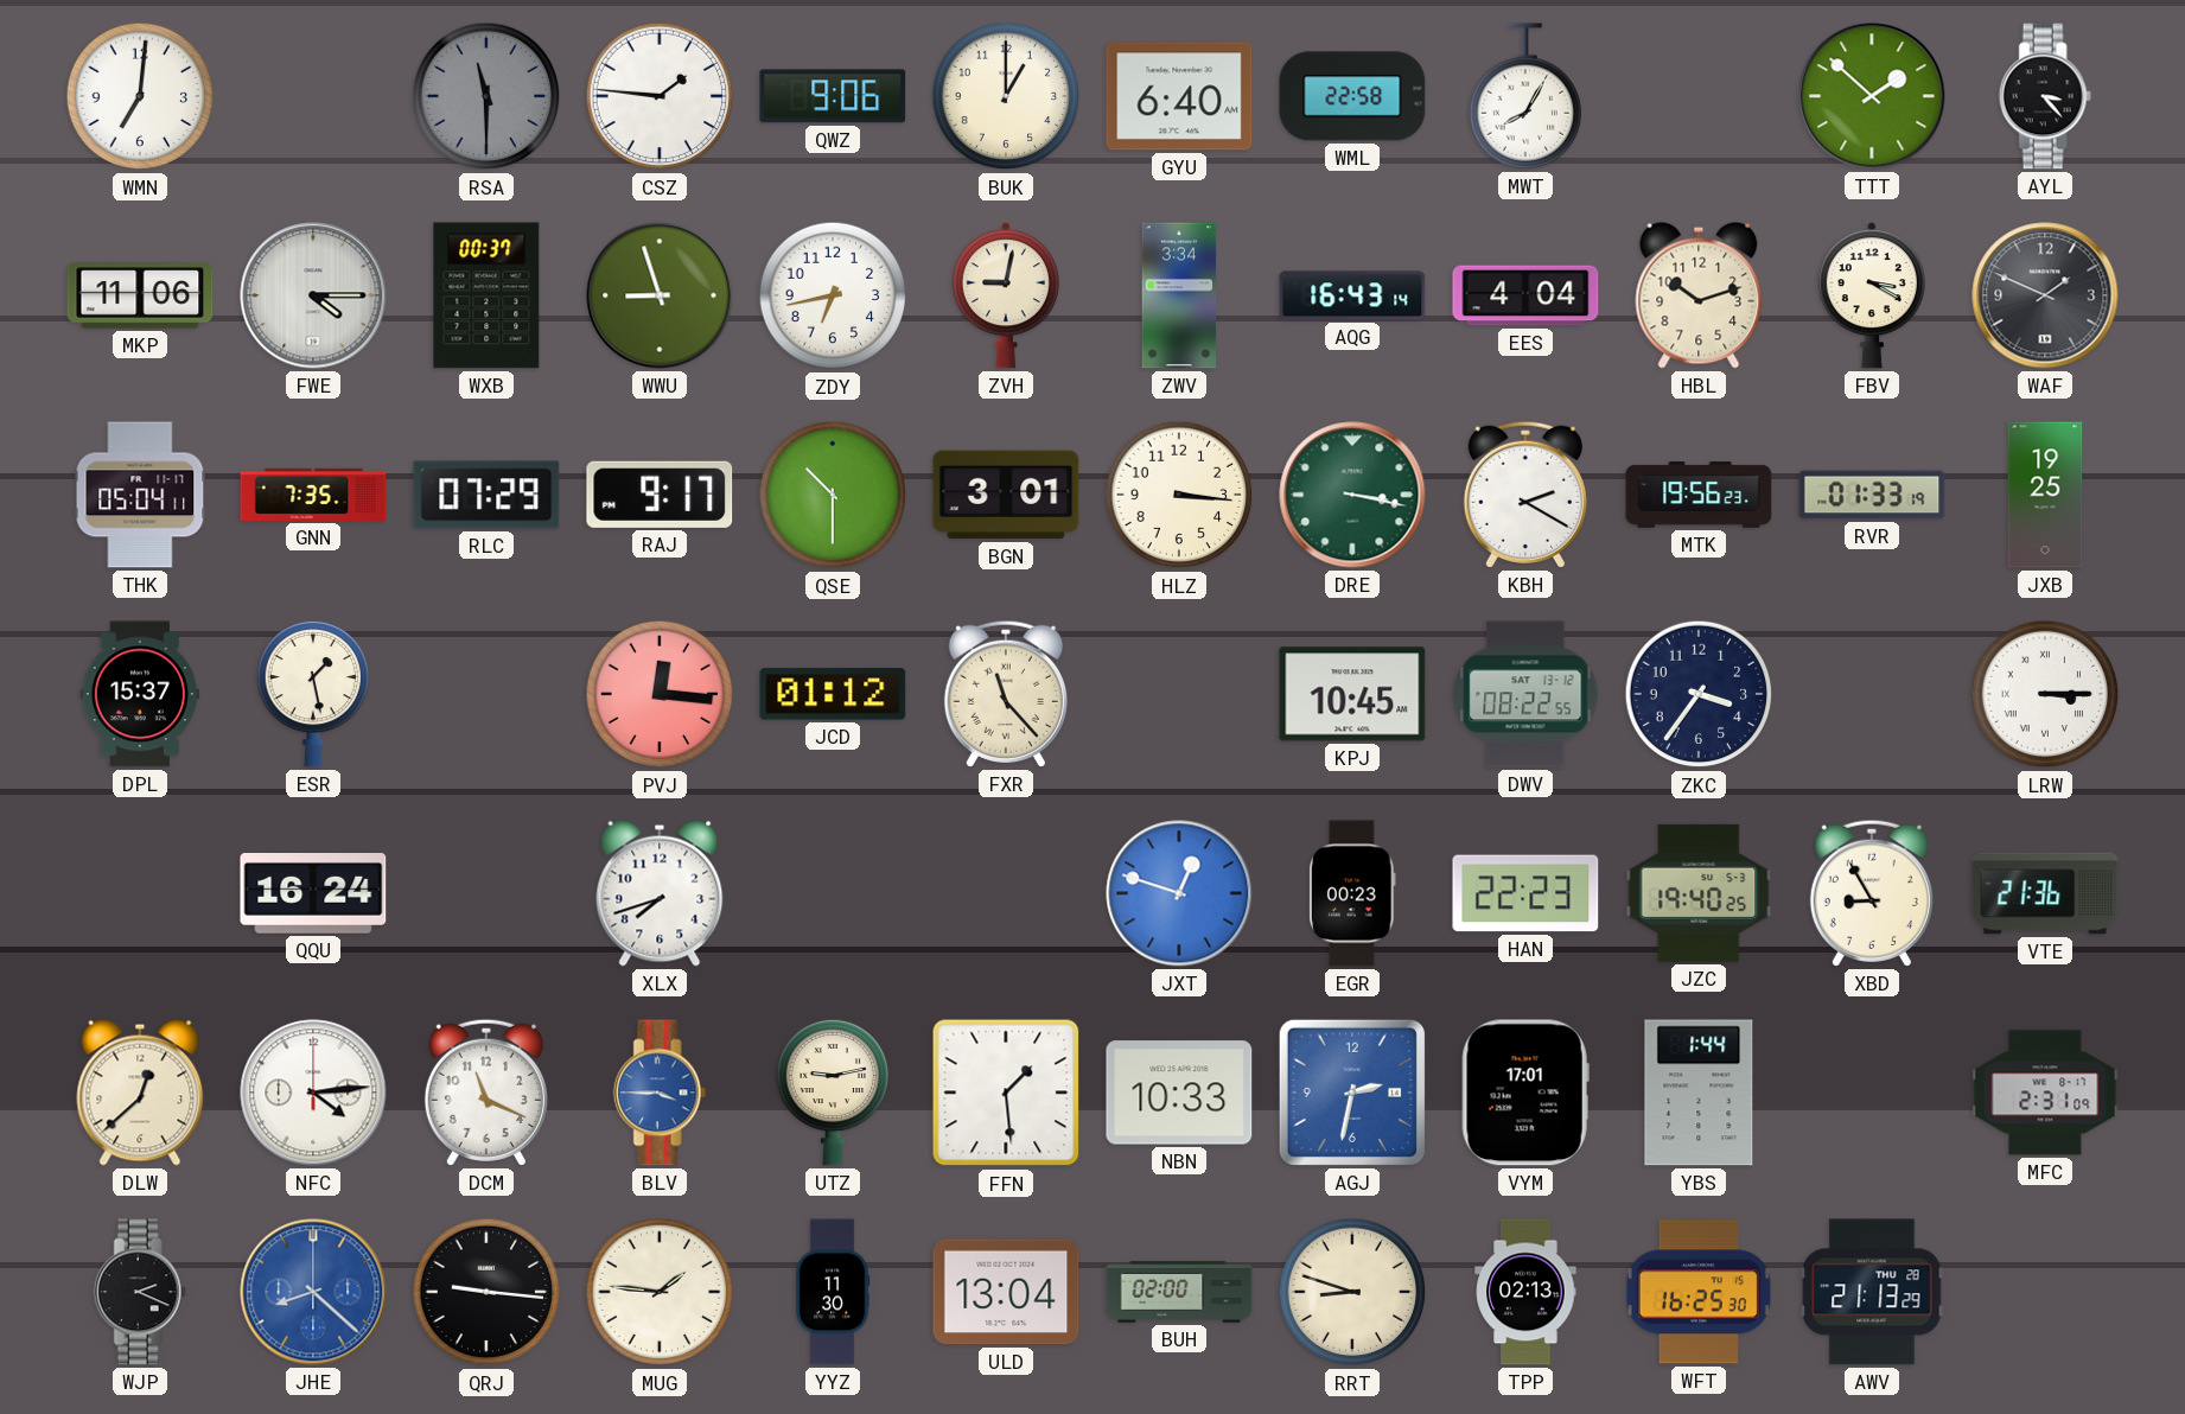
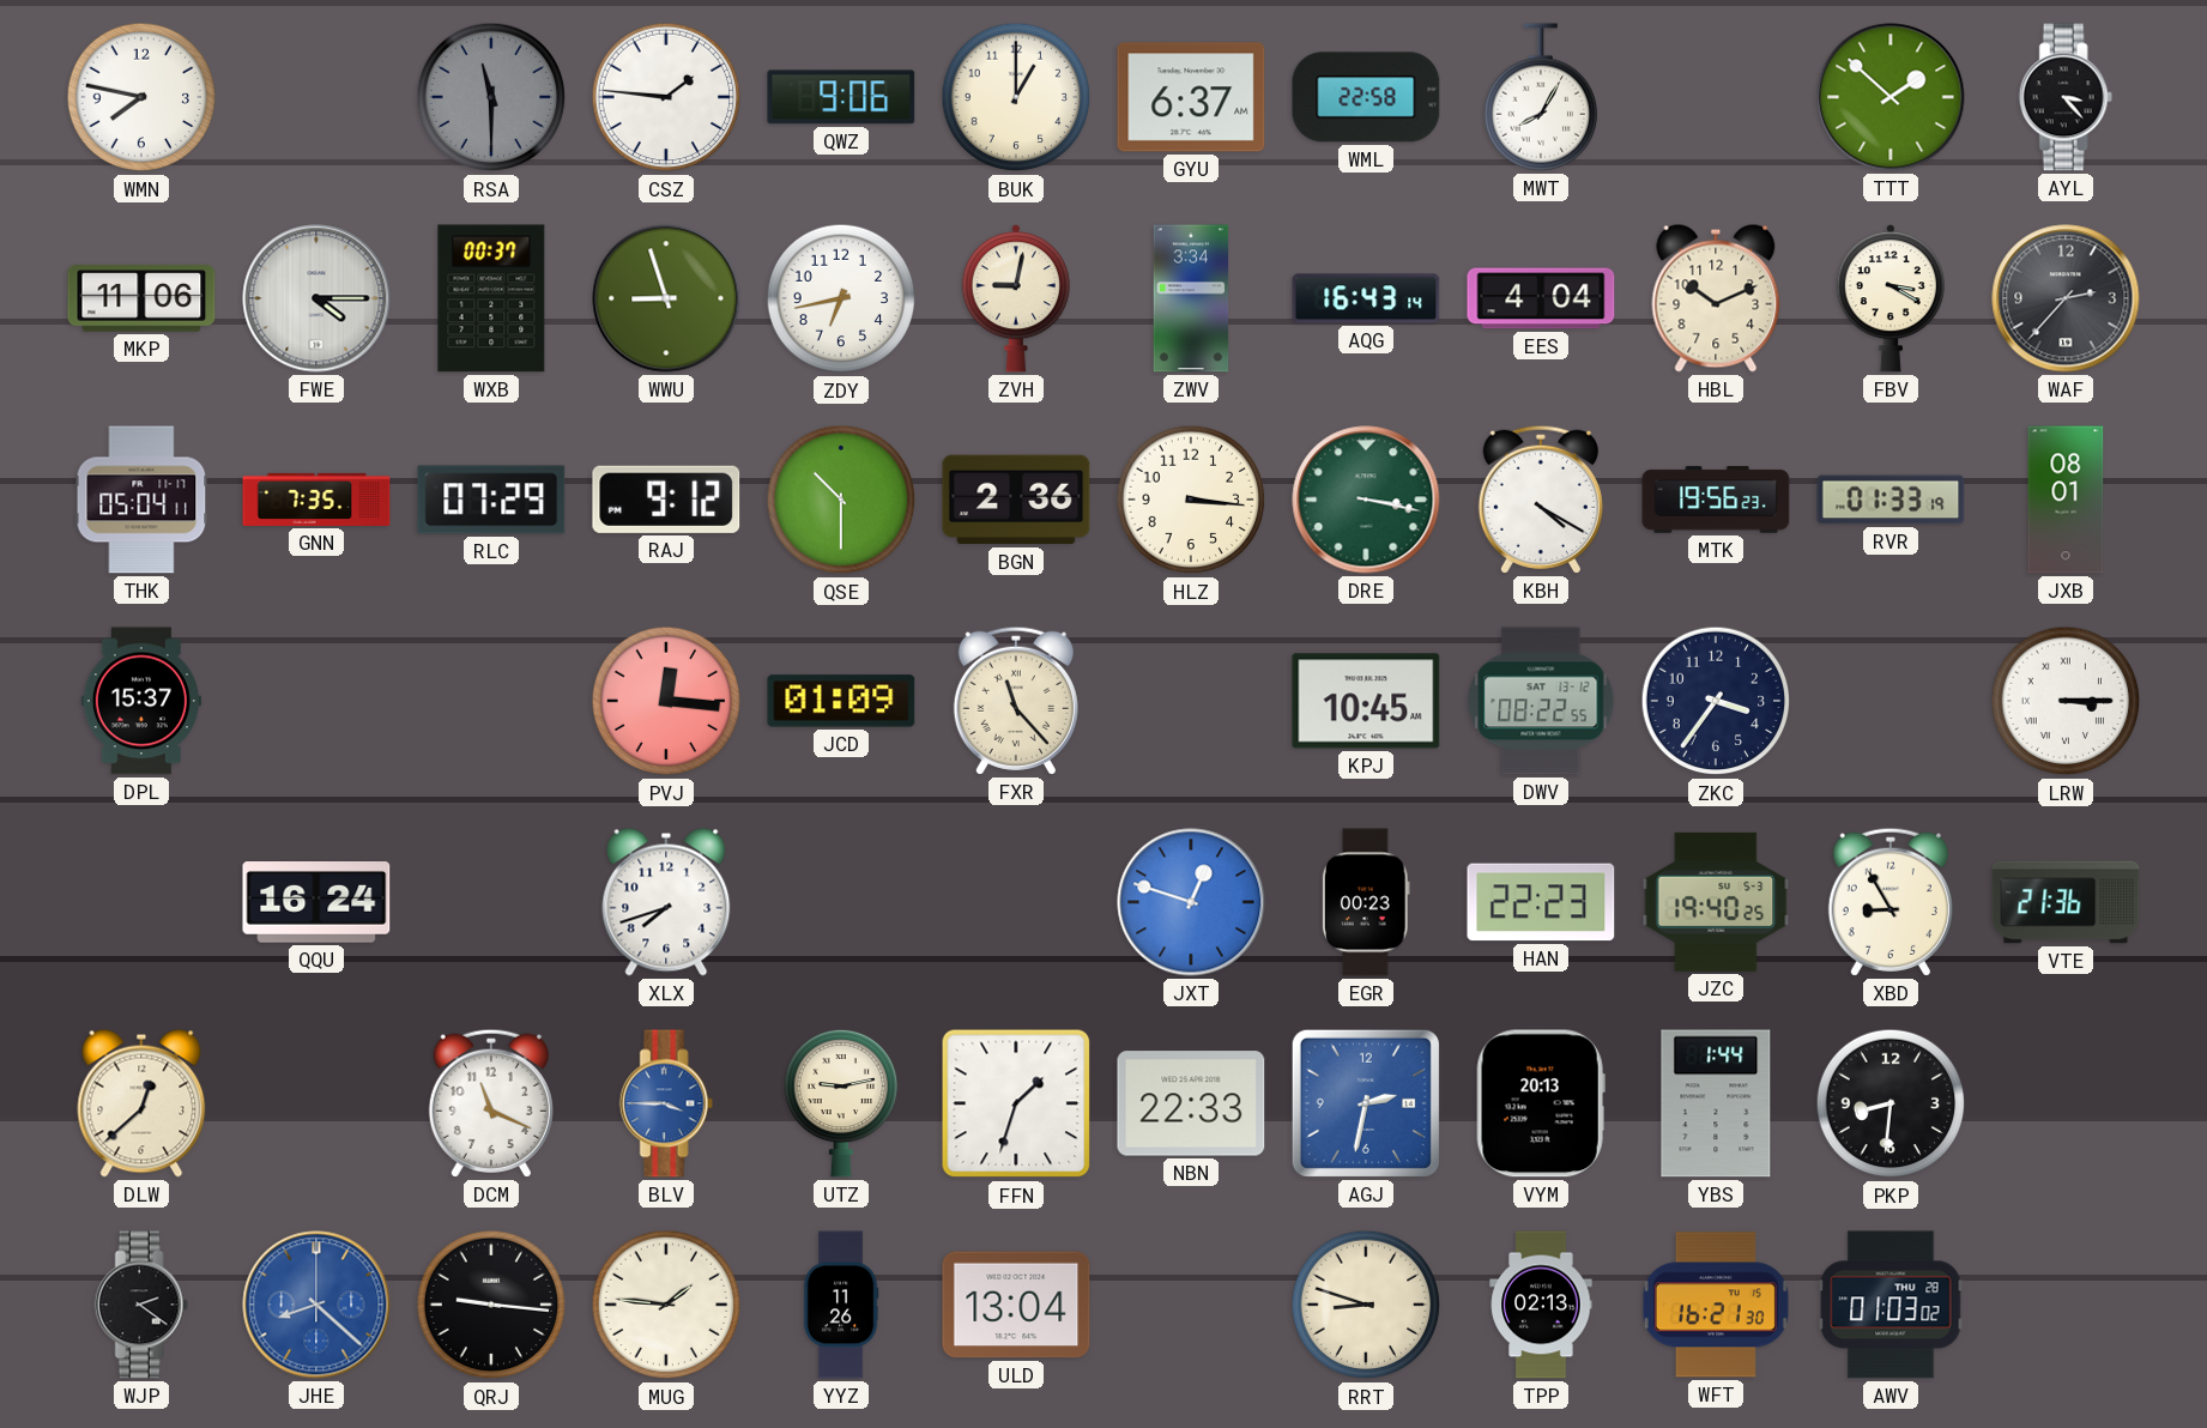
WMN: 7:01 -> 7:47
GYU: 6:40 -> 6:37
HBL: 10:12 -> 10:11
WAF: 1:49 -> 2:37
RAJ: 9:17 -> 9:12
BGN: 3:01 -> 2:36
KBH: 2:20 -> 4:20
JXB: 19:25 -> 08:01
ESR: 1:28 -> none
JCD: 01:12 -> 01:09
NFC: 4:14 -> none
FFN: 1:29 -> 1:33
NBN: 10:33 -> 22:33
VYM: 17:01 -> 20:13
PKP: none -> 8:31
MFC: 2:31 -> none
WJP: 2:19 -> 2:21
YYZ: 11:30 -> 11:26
BUH: 02:00 -> none
WFT: 16:25 -> 16:21
AWV: 21:13 -> 01:03
